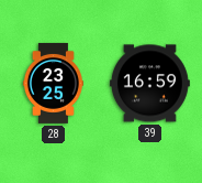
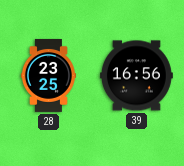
39: 16:59 -> 16:56
